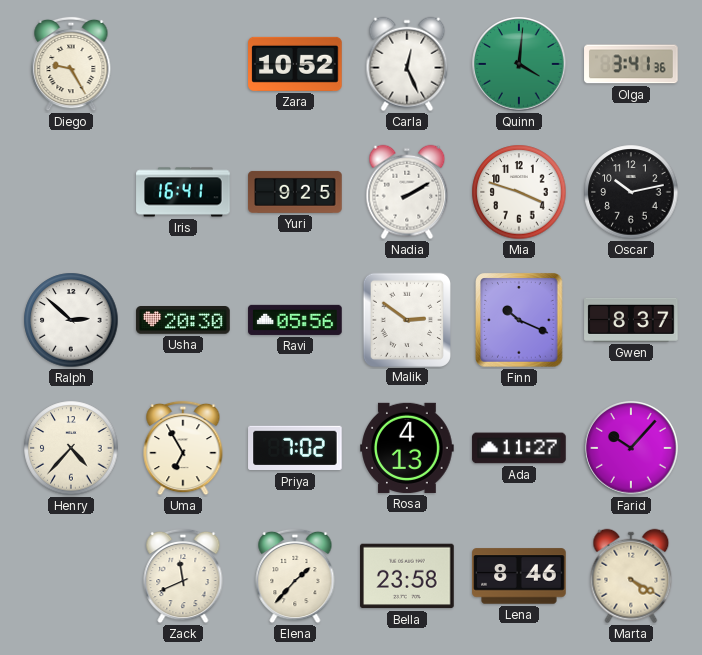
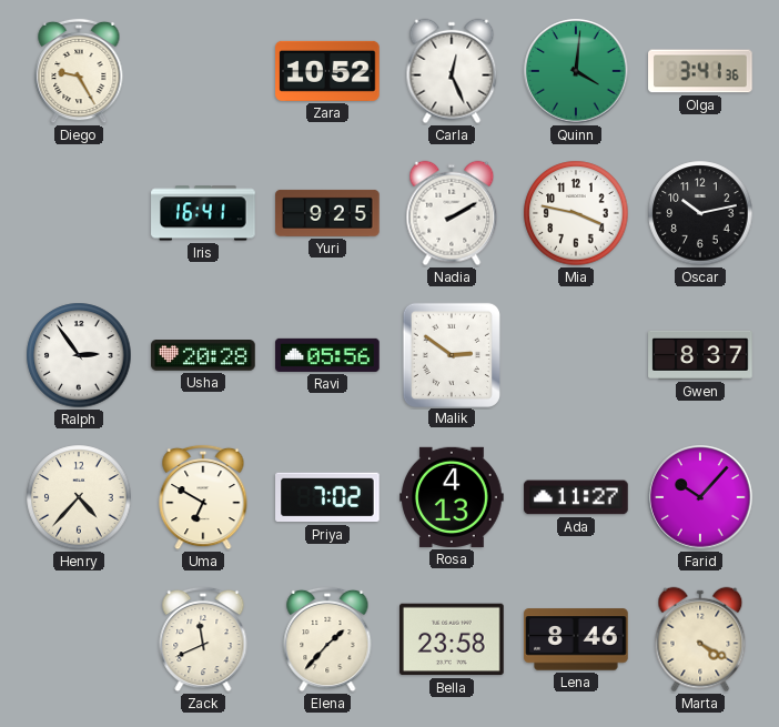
Mia: 3:48 -> 3:47
Ralph: 2:52 -> 2:54
Usha: 20:30 -> 20:28
Finn: 10:19 -> none
Uma: 6:55 -> 6:50
